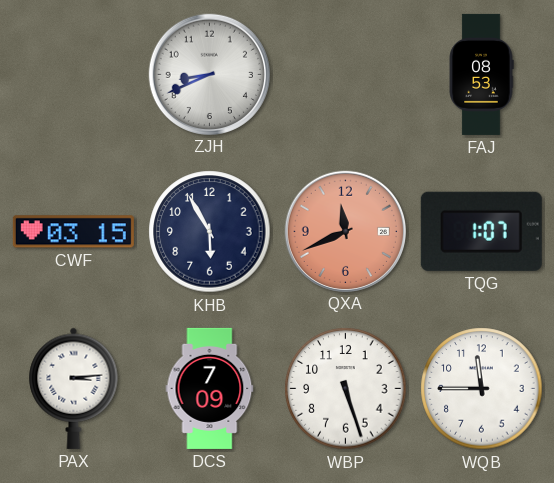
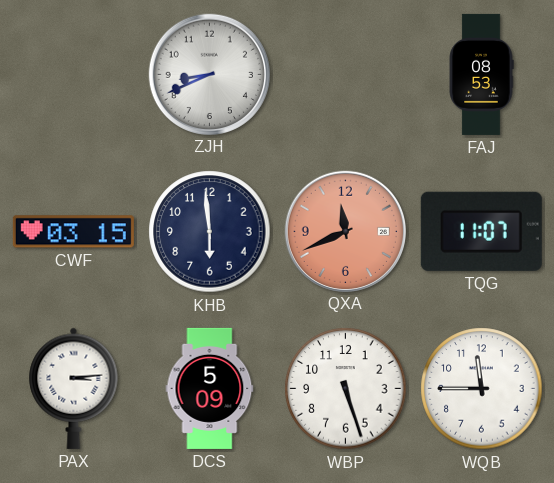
KHB: 5:55 -> 5:59
TQG: 1:07 -> 11:07
DCS: 7:09 -> 5:09
